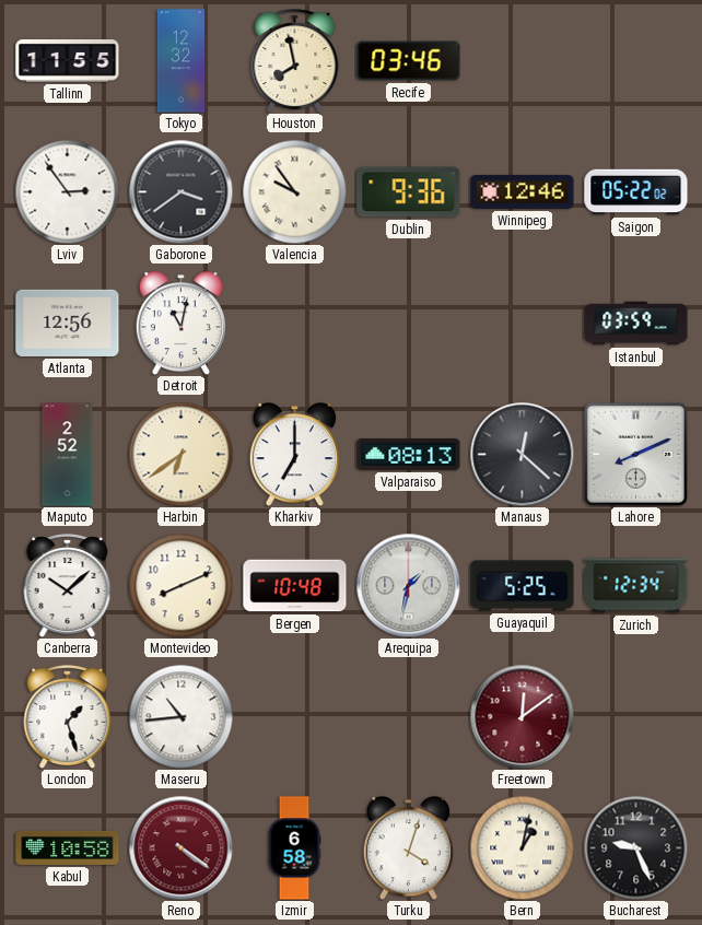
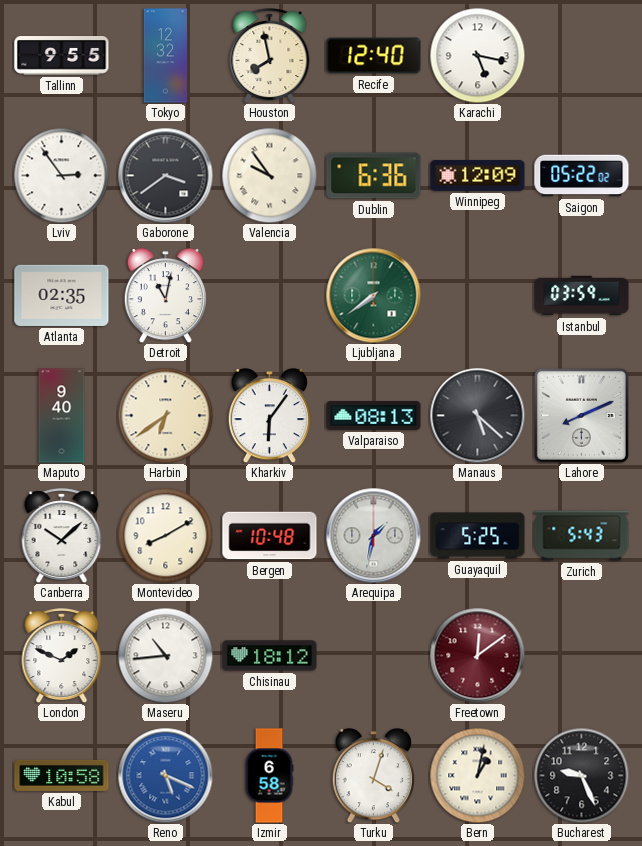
Tallinn: 11:55 -> 9:55
Recife: 03:46 -> 12:40
Karachi: none -> 5:17
Dublin: 9:36 -> 6:36
Winnipeg: 12:46 -> 12:09
Atlanta: 12:56 -> 02:35
Ljubljana: none -> 7:39
Maputo: 2:52 -> 9:40
Kharkiv: 7:00 -> 6:06
Manaus: 12:22 -> 5:22
Montevideo: 8:11 -> 8:10
Zurich: 12:34 -> 5:43
London: 1:27 -> 1:49
Chisinau: none -> 18:12
Reno: 4:21 -> 5:19
Reno dial: burgundy -> blue
